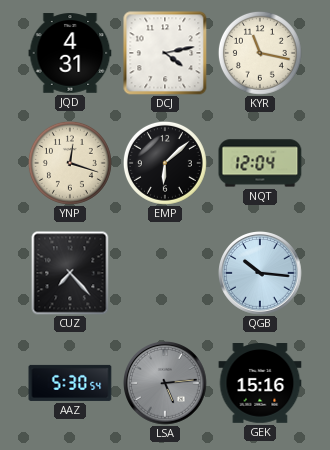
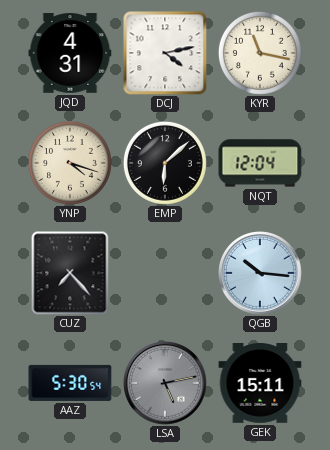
YNP: 12:18 -> 4:18
LSA: 5:14 -> 5:13
GEK: 15:16 -> 15:11
